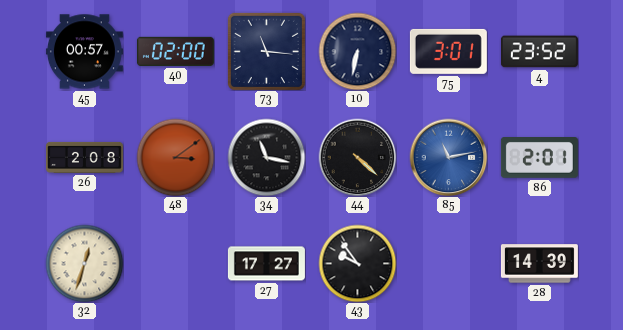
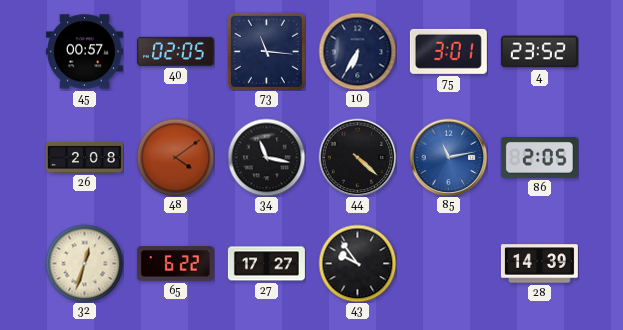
40: 02:00 -> 02:05
10: 6:32 -> 6:35
48: 3:09 -> 4:09
86: 2:01 -> 2:05
65: none -> 6:22
